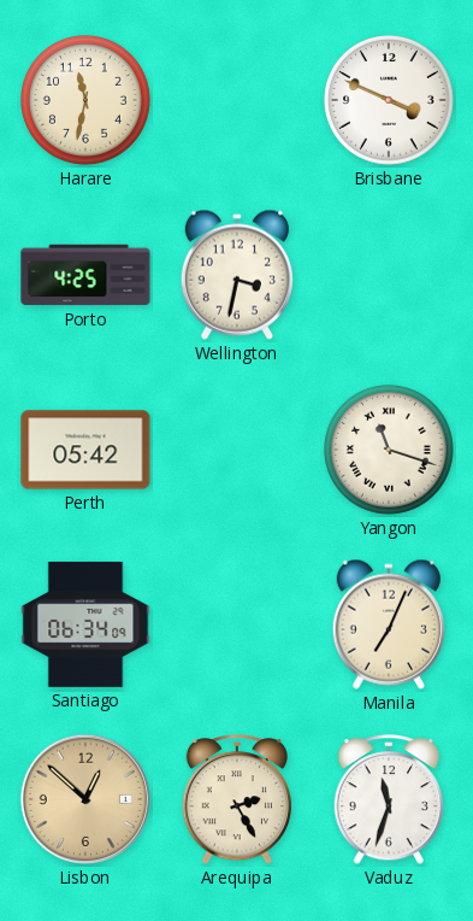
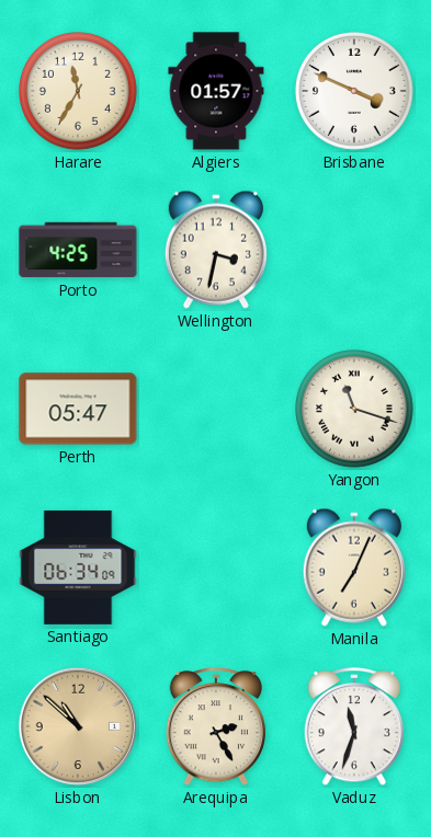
Harare: 11:32 -> 11:35
Algiers: none -> 01:57
Perth: 05:42 -> 05:47
Lisbon: 12:52 -> 10:52
